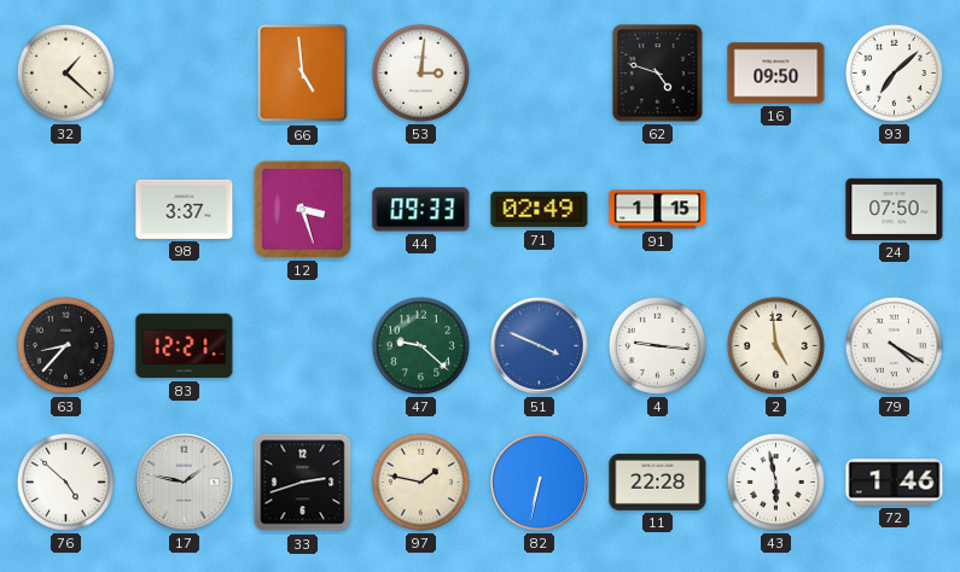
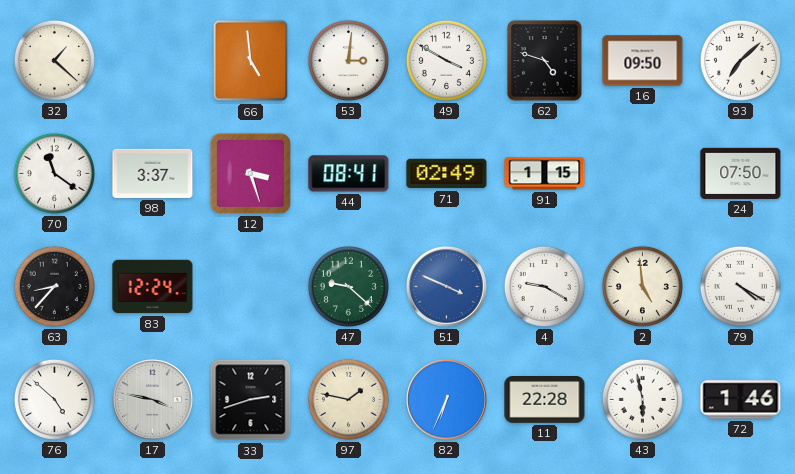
49: none -> 3:50
70: none -> 11:21
44: 09:33 -> 08:41
83: 12:21 -> 12:24
4: 9:16 -> 9:20
17: 1:47 -> 3:47
82: 6:32 -> 6:34
